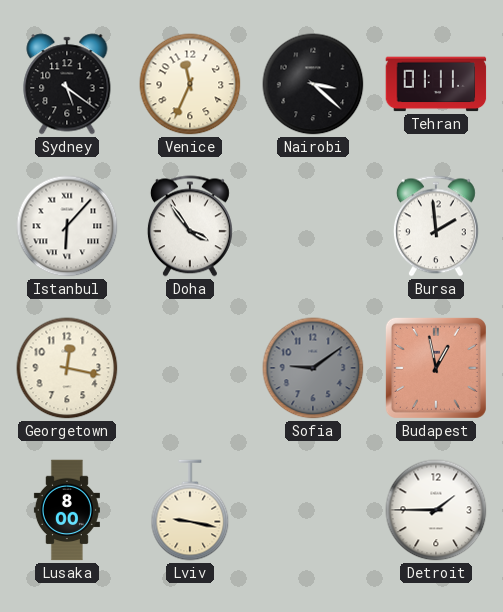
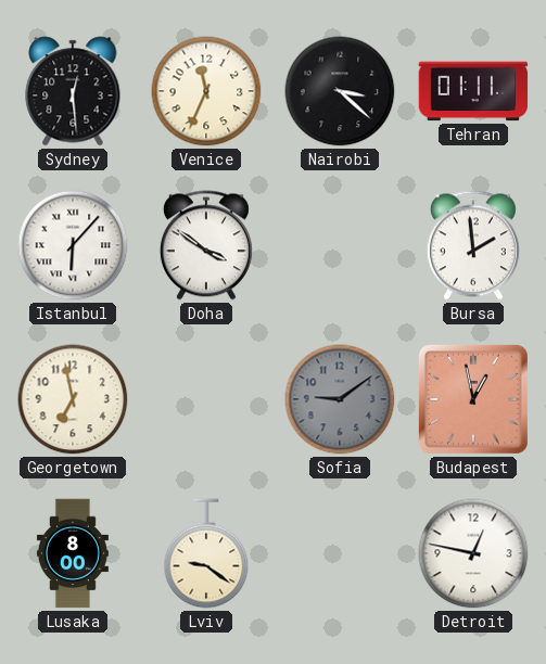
Sydney: 5:21 -> 12:29
Doha: 3:54 -> 3:51
Georgetown: 12:17 -> 6:58
Lviv: 9:17 -> 9:21
Detroit: 1:45 -> 12:47
